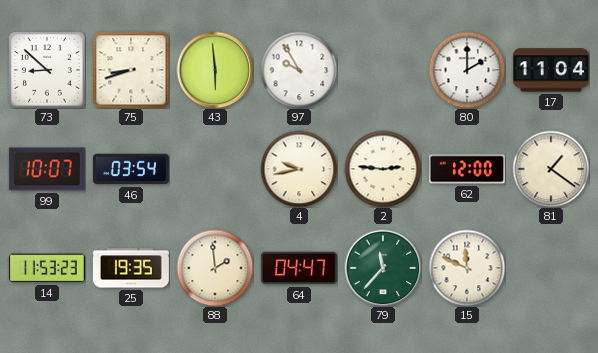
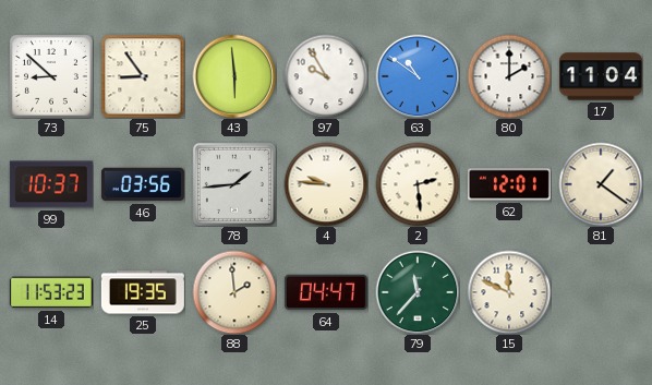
75: 8:42 -> 8:54
63: none -> 10:51
99: 10:07 -> 10:37
46: 03:54 -> 03:56
78: none -> 1:44
4: 9:43 -> 9:46
2: 2:46 -> 2:29
62: 12:00 -> 12:01
